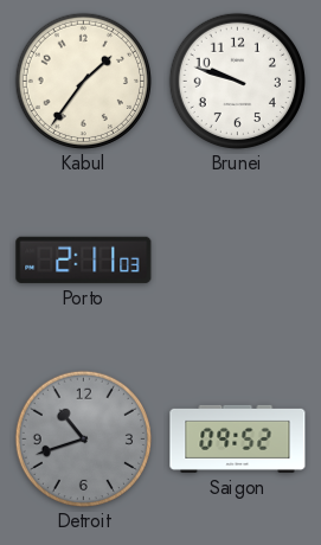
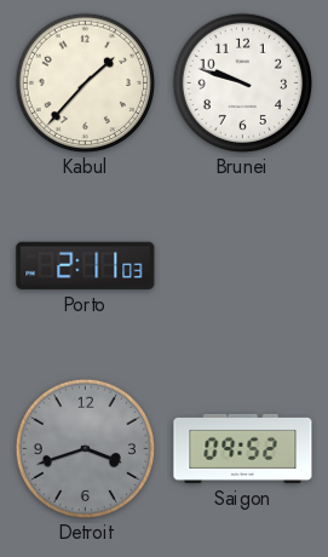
Kabul: 1:36 -> 1:37
Detroit: 10:42 -> 3:42
